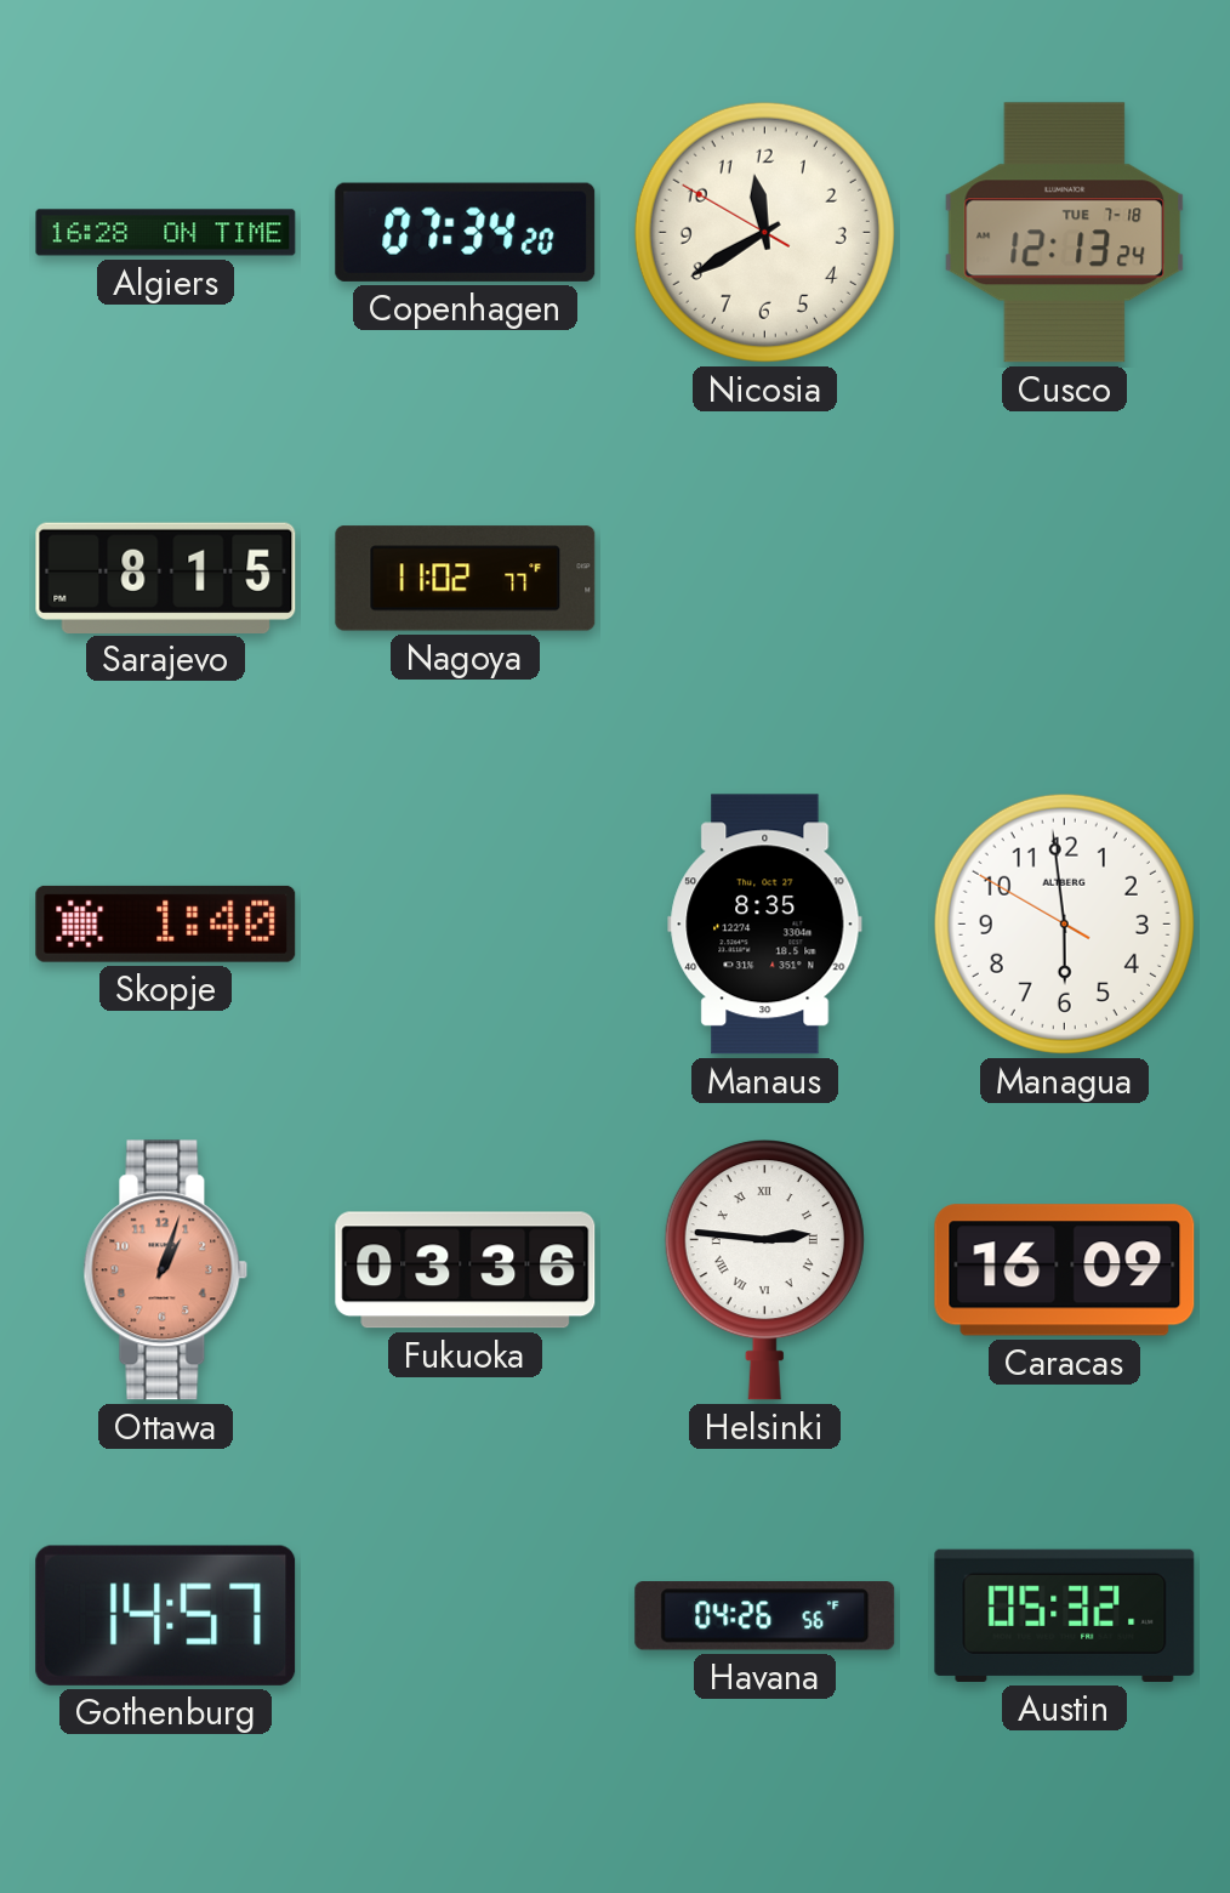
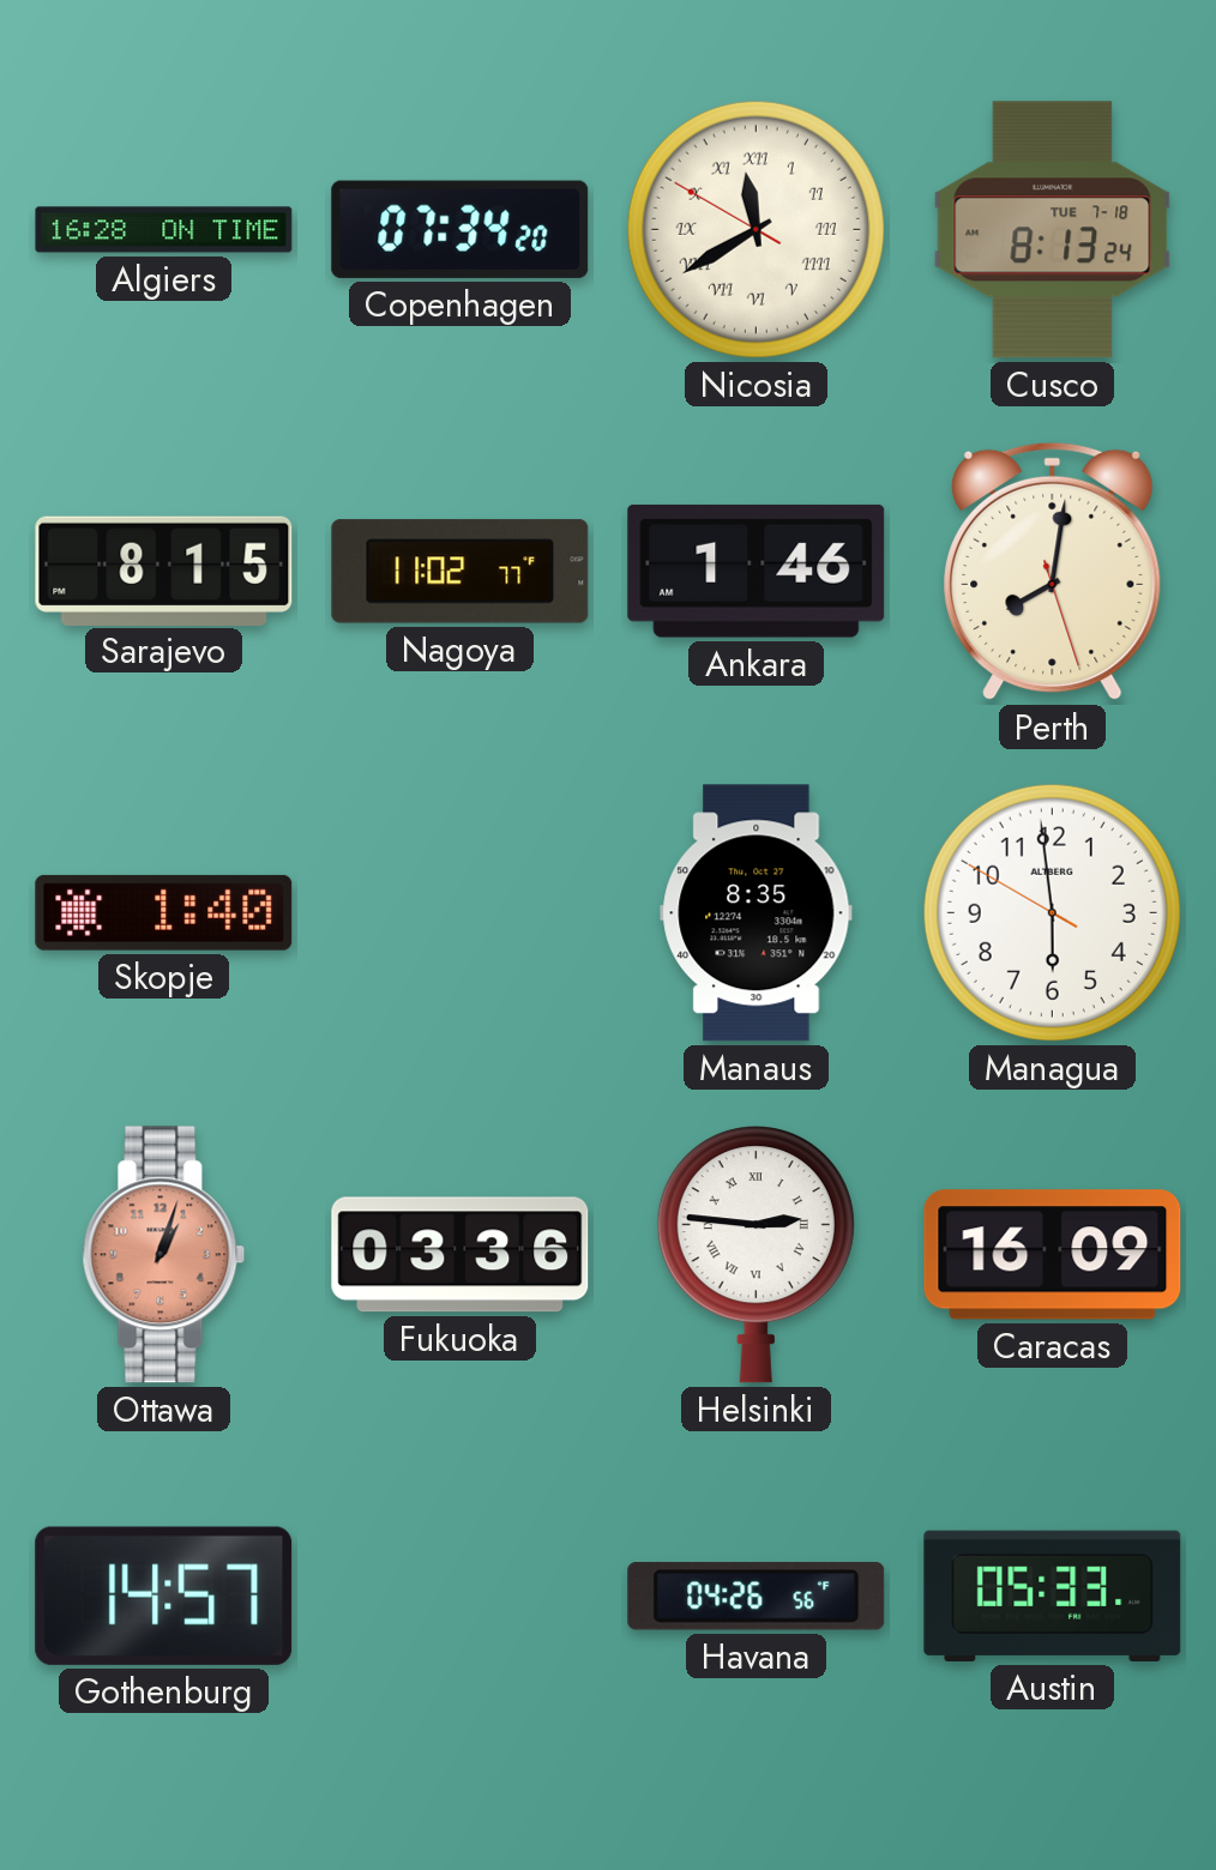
Nicosia numerals: Arabic -> Roman
Cusco: 12:13 -> 8:13
Ankara: none -> 1:46
Perth: none -> 8:01
Austin: 05:32 -> 05:33
